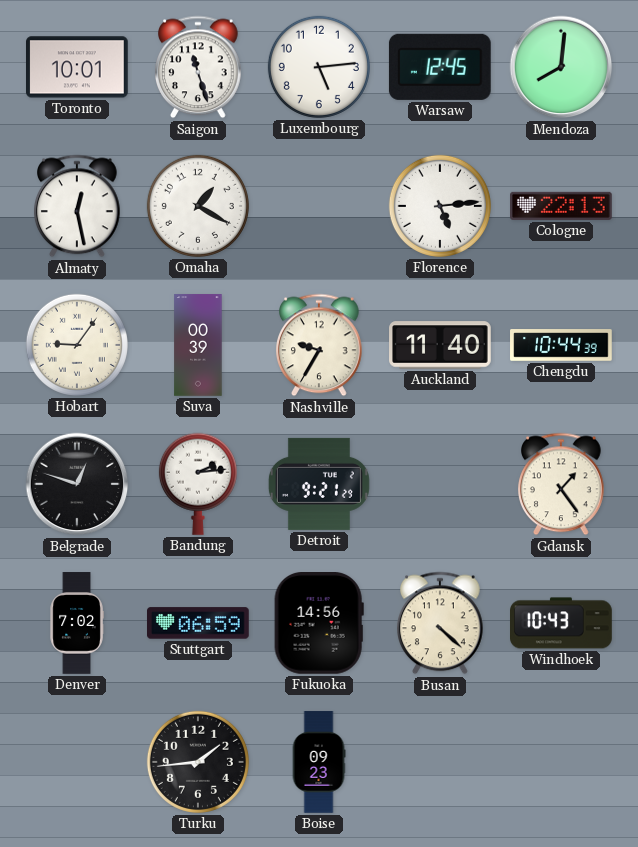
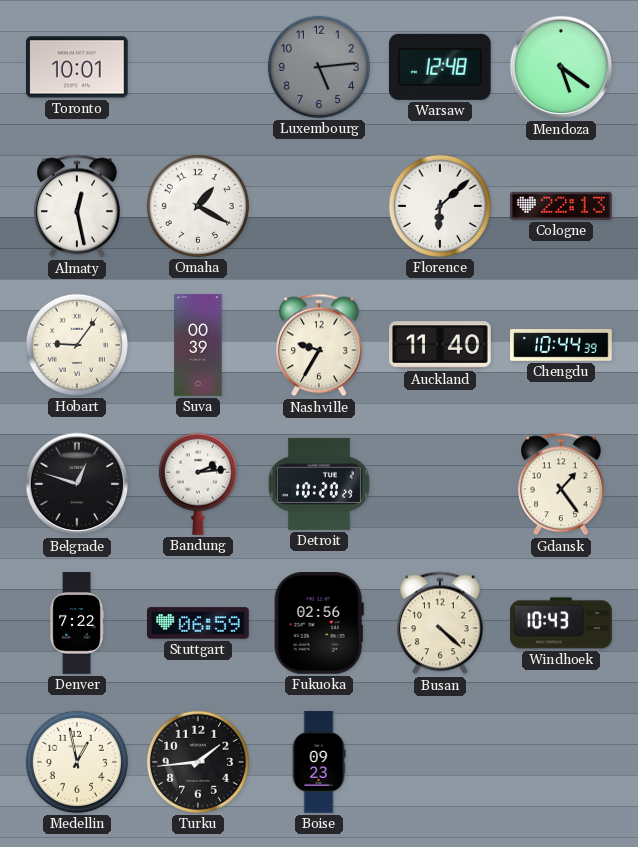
Saigon: 11:27 -> none
Luxembourg dial: white -> grey
Warsaw: 12:45 -> 12:48
Mendoza: 8:01 -> 5:21
Florence: 5:14 -> 6:08
Detroit: 9:21 -> 10:20
Denver: 7:02 -> 7:22
Fukuoka: 14:56 -> 02:56
Medellin: none -> 12:58
